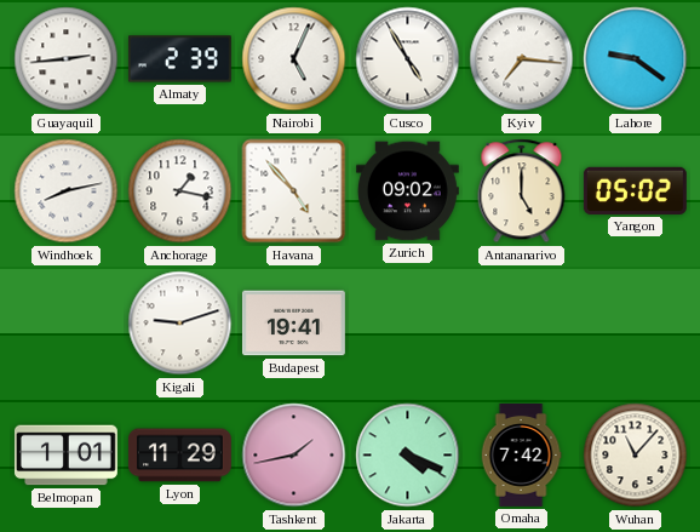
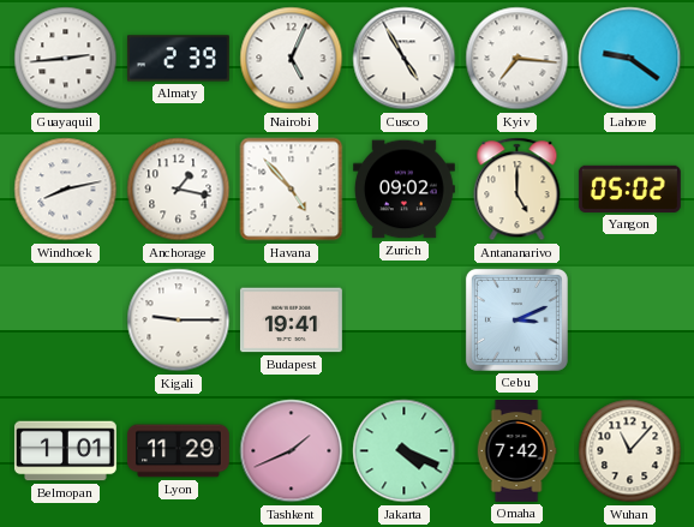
Kigali: 9:12 -> 9:15
Cebu: none -> 3:11
Tashkent: 1:43 -> 1:41
